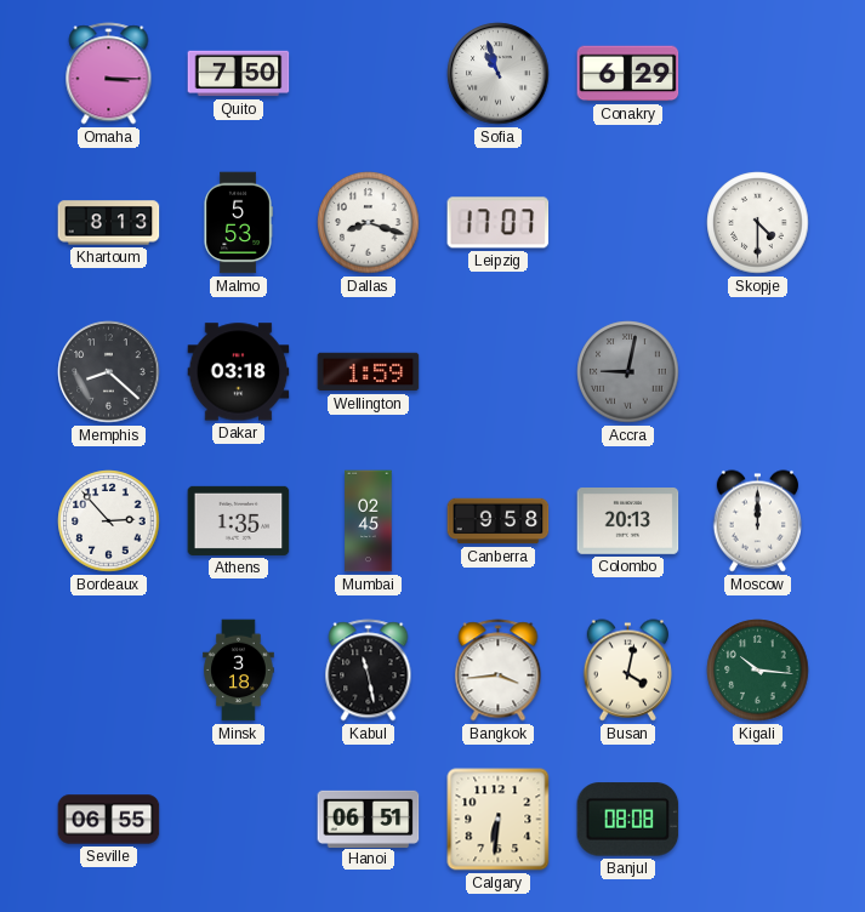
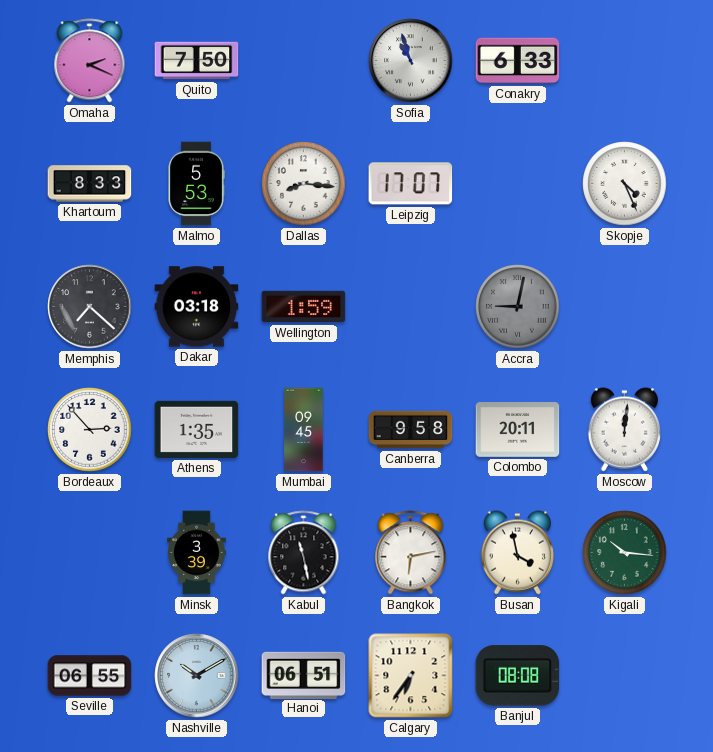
Omaha: 3:15 -> 2:19
Conakry: 6:29 -> 6:33
Khartoum: 8:13 -> 8:33
Dallas: 8:18 -> 8:16
Skopje: 4:30 -> 4:26
Memphis: 8:22 -> 7:22
Mumbai: 02:45 -> 09:45
Colombo: 20:13 -> 20:11
Moscow: 12:00 -> 12:01
Minsk: 3:18 -> 3:39
Bangkok: 3:44 -> 6:13
Busan: 4:02 -> 3:58
Nashville: none -> 10:10
Calgary: 6:31 -> 6:36
